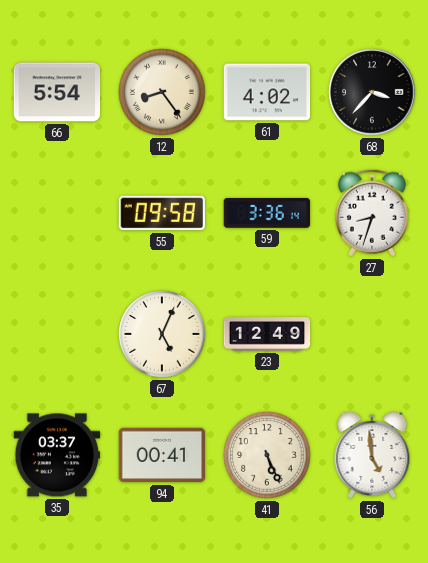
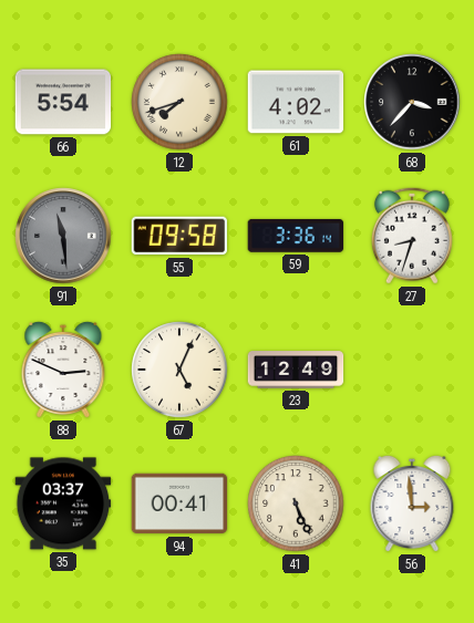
12: 8:24 -> 7:42
91: none -> 11:29
88: none -> 2:49
56: 4:59 -> 2:59
